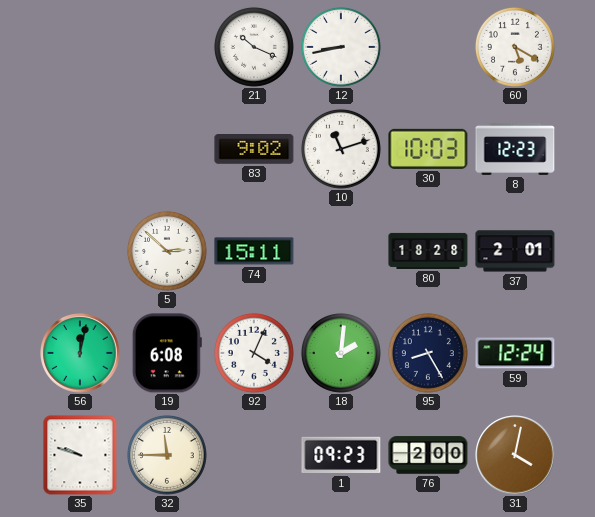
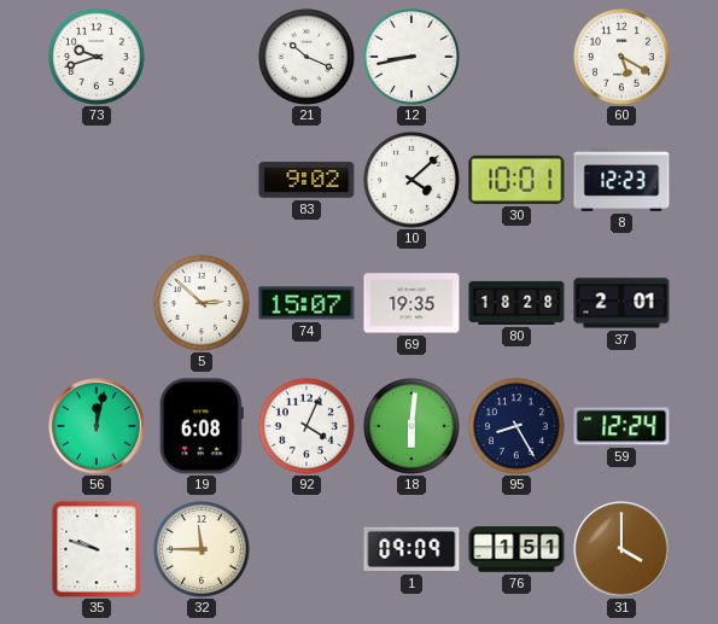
73: none -> 9:42
10: 11:12 -> 4:08
30: 10:03 -> 10:01
74: 15:11 -> 15:07
69: none -> 19:35
18: 2:01 -> 6:01
1: 09:23 -> 09:09
76: 2:00 -> 1:51
31: 4:02 -> 4:00
